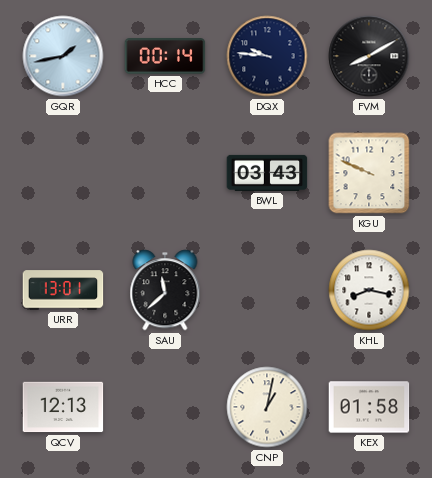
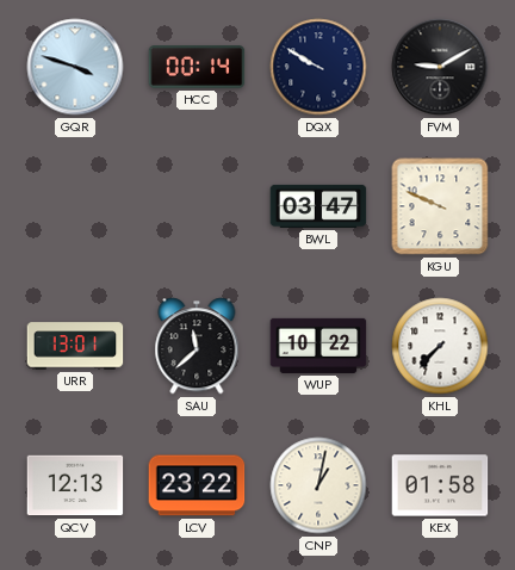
GQR: 1:43 -> 3:48
DQX: 9:46 -> 9:50
FVM: 8:10 -> 9:10
BWL: 03:43 -> 03:47
WUP: none -> 10:22
KHL: 8:17 -> 7:37
LCV: none -> 23:22
